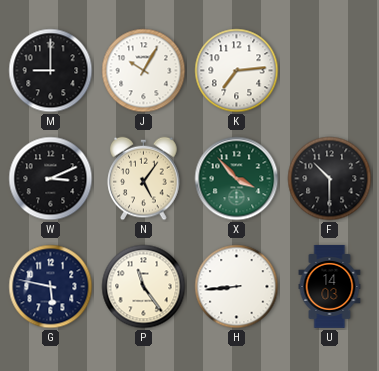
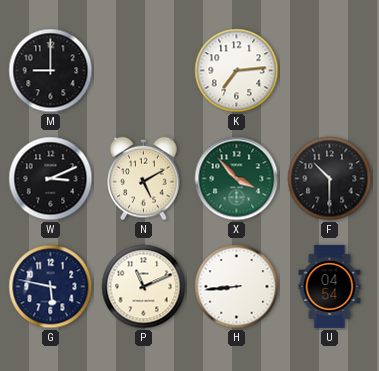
J: 10:05 -> none
N: 5:06 -> 5:10
P: 11:24 -> 11:11
U: 14:03 -> 04:54
